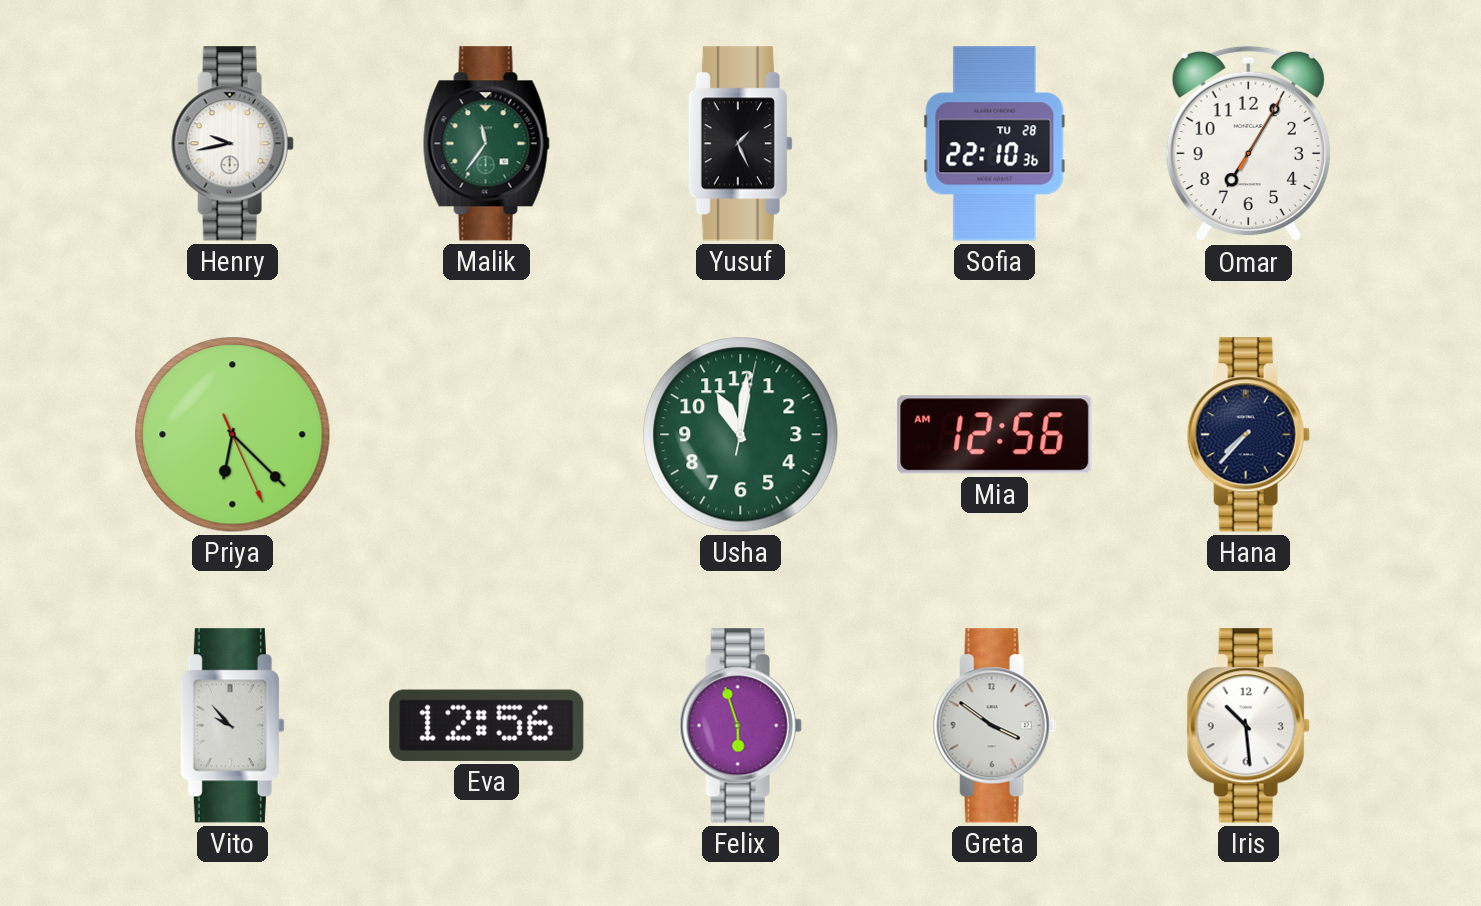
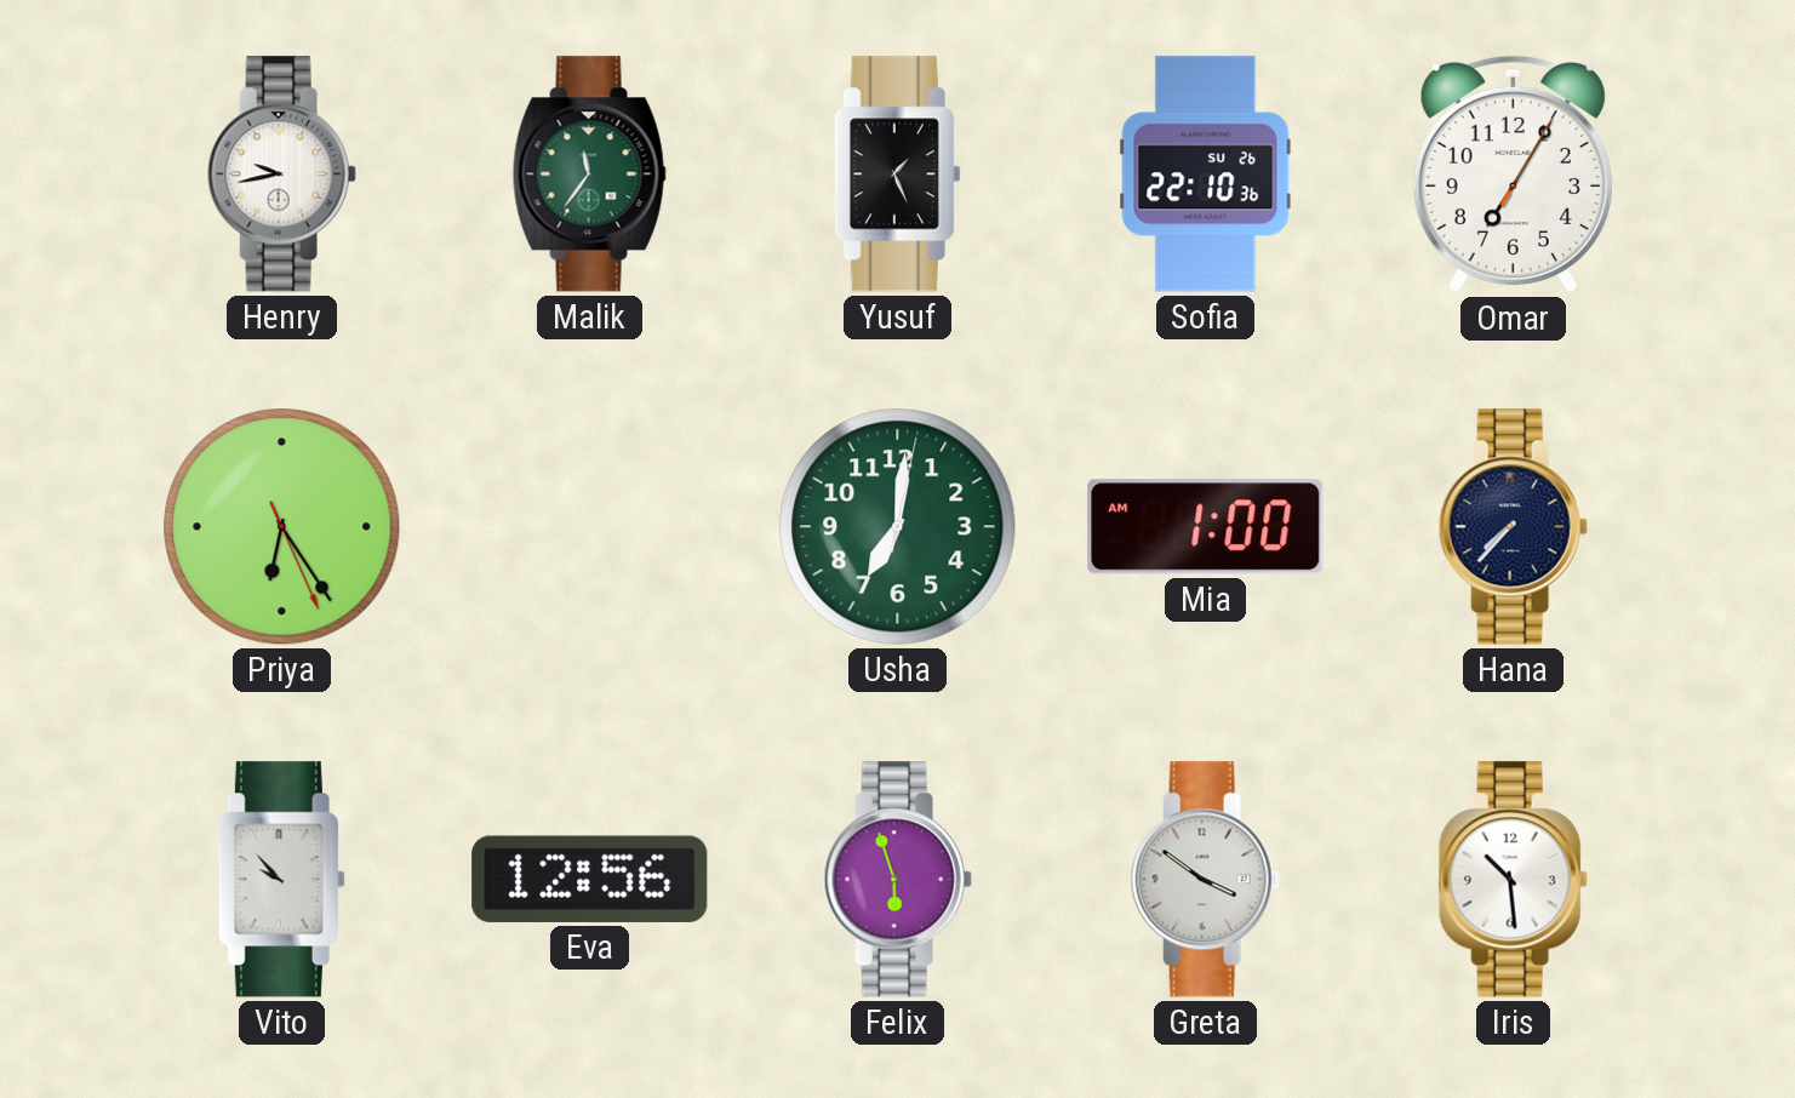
Sofia date: TU 28 -> SU 26
Priya: 6:22 -> 6:24
Usha: 11:01 -> 7:01
Mia: 12:56 -> 1:00
